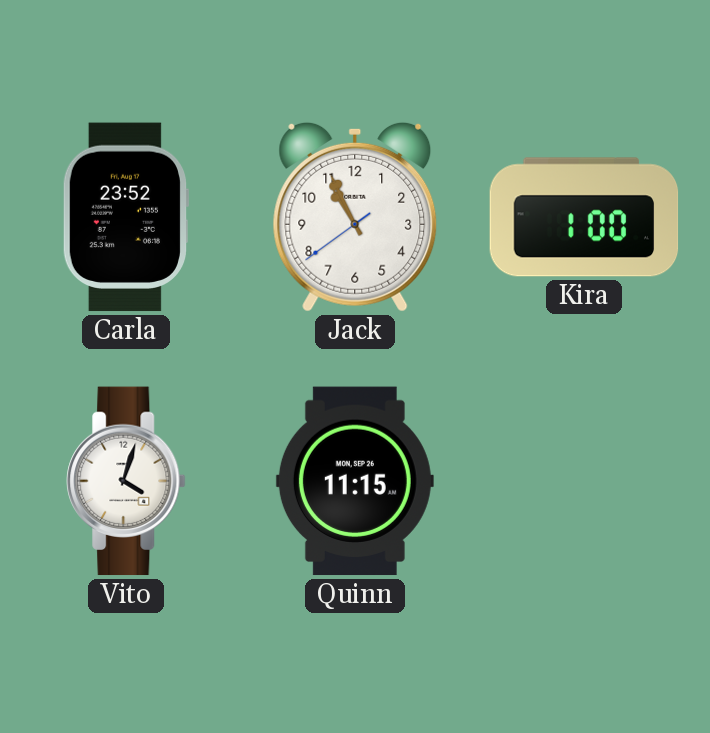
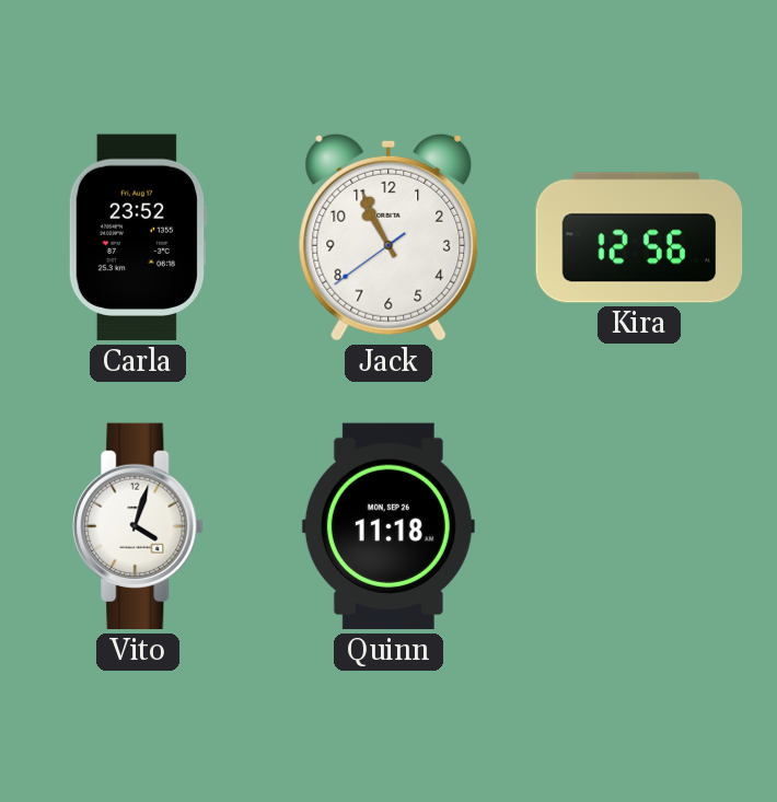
Kira: 1:00 -> 12:56
Quinn: 11:15 -> 11:18
